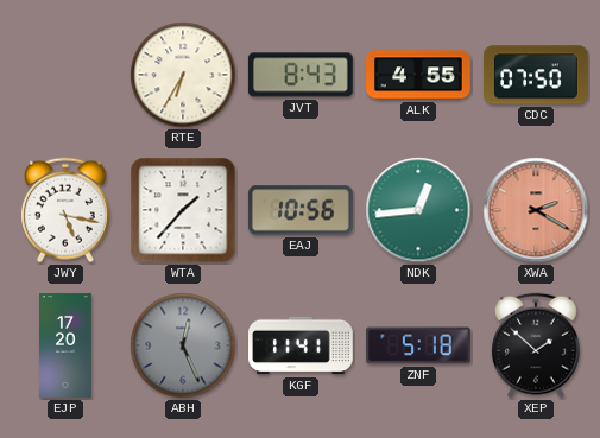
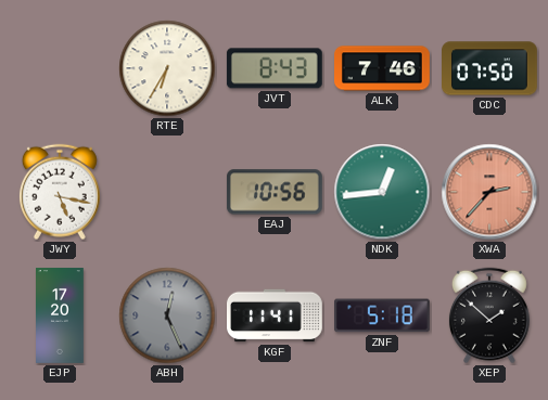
ALK: 4:55 -> 7:46
WTA: 1:37 -> none
XWA: 2:20 -> 2:37
